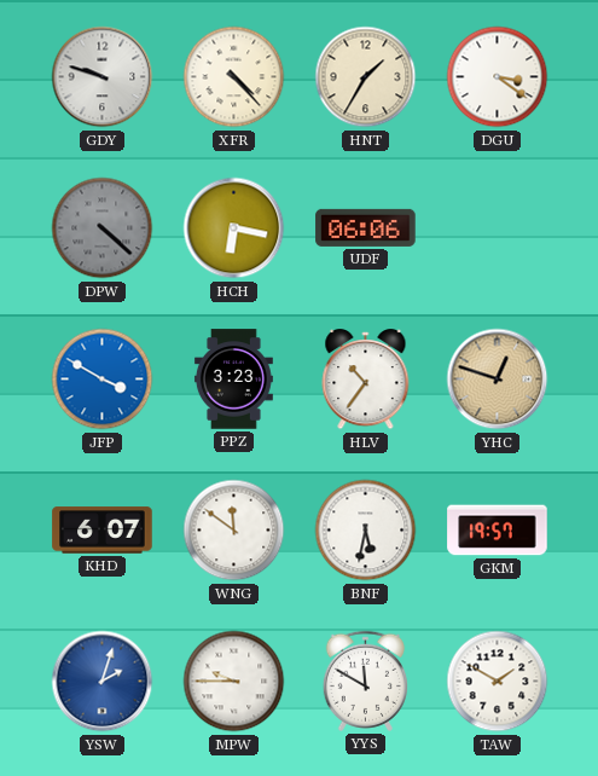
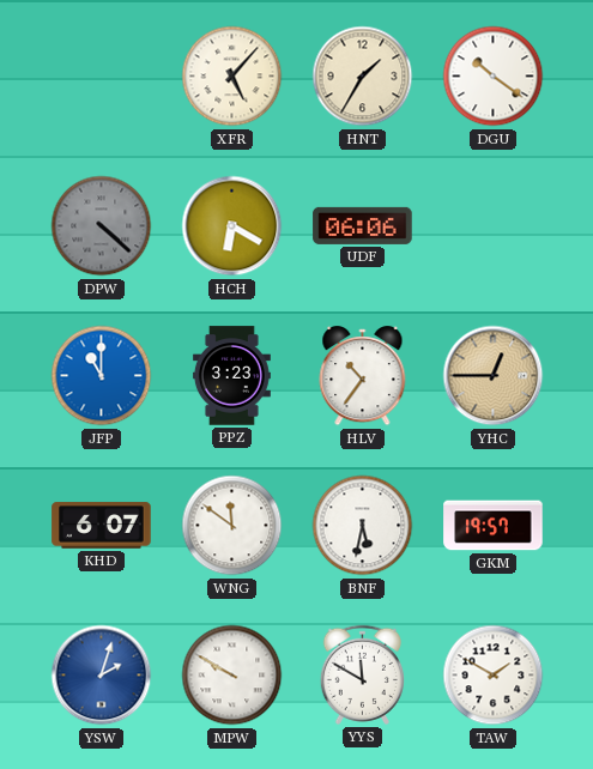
GDY: 9:48 -> none
XFR: 4:23 -> 5:07
DGU: 3:21 -> 10:21
HCH: 6:17 -> 6:20
JFP: 3:50 -> 11:00
YHC: 12:48 -> 12:45
MPW: 9:45 -> 9:50
